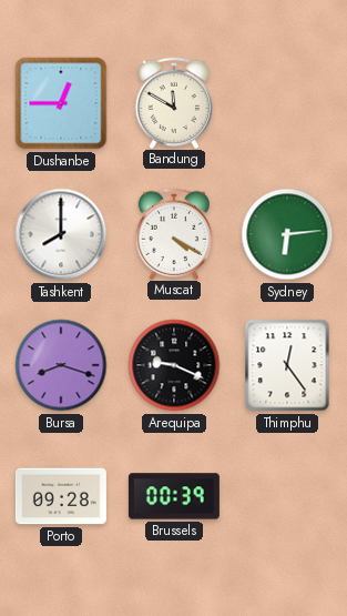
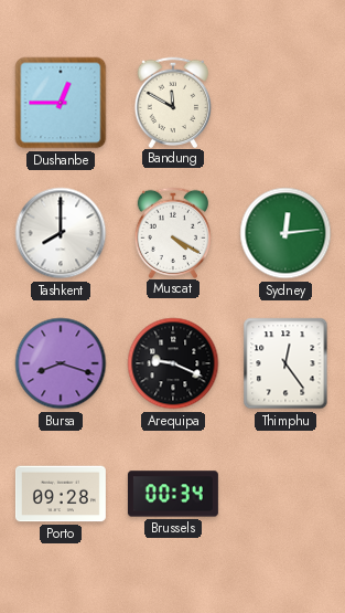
Sydney: 6:14 -> 12:14
Brussels: 00:39 -> 00:34
